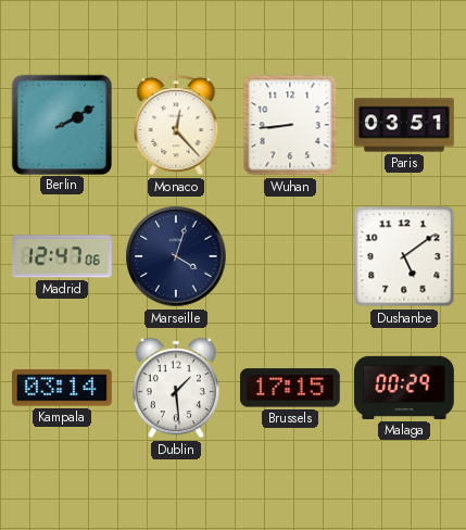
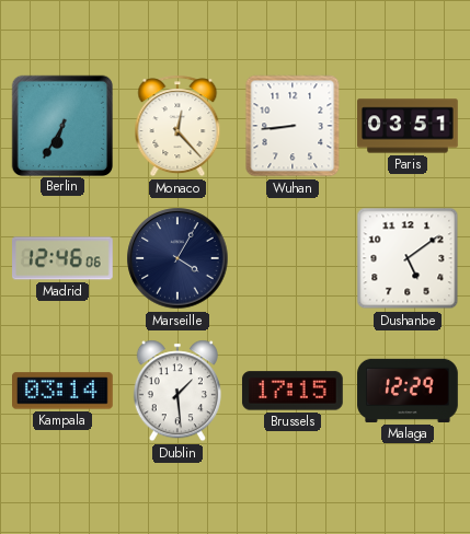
Berlin: 2:10 -> 6:35
Madrid: 12:47 -> 12:46
Marseille: 4:03 -> 4:05
Malaga: 00:29 -> 12:29
